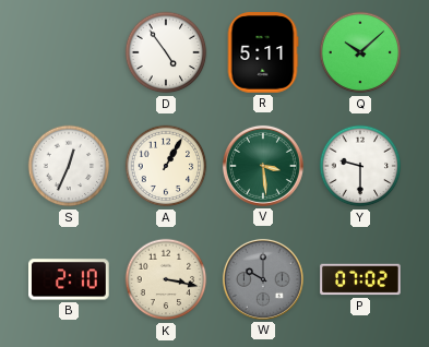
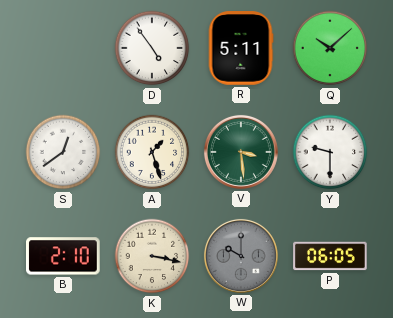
S: 12:34 -> 12:39
A: 1:05 -> 1:27
P: 07:02 -> 06:05
